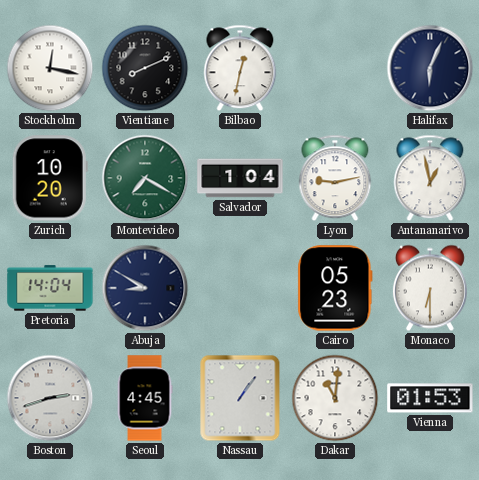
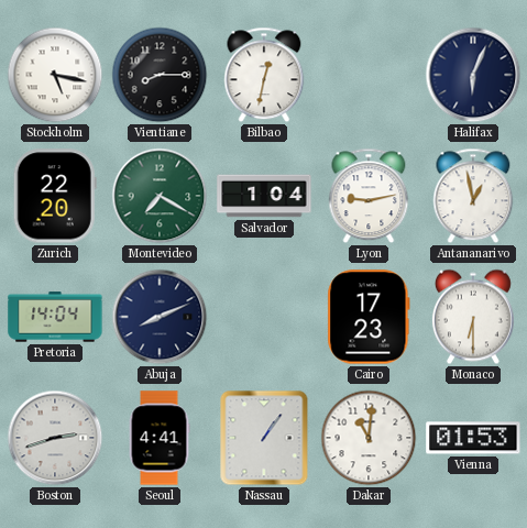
Stockholm: 12:17 -> 5:17
Vientiane: 8:11 -> 8:15
Zurich: 10:20 -> 22:20
Abuja: 8:50 -> 8:11
Cairo: 05:23 -> 17:23
Seoul: 4:45 -> 4:41
